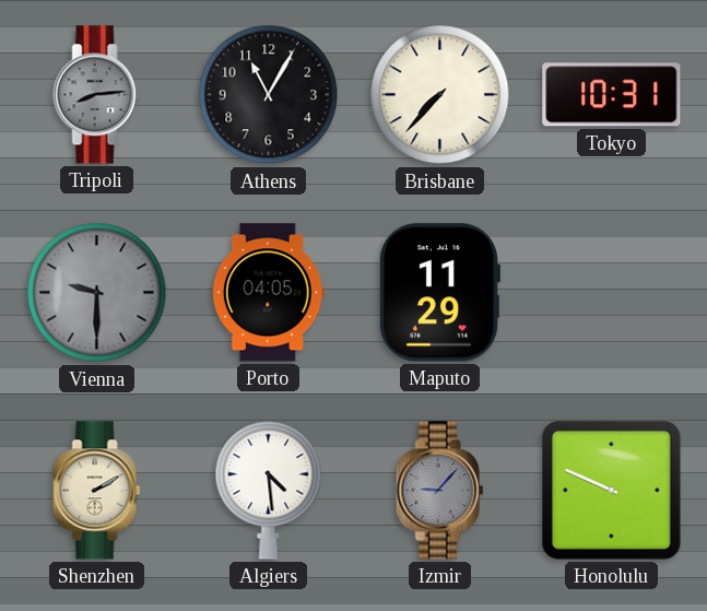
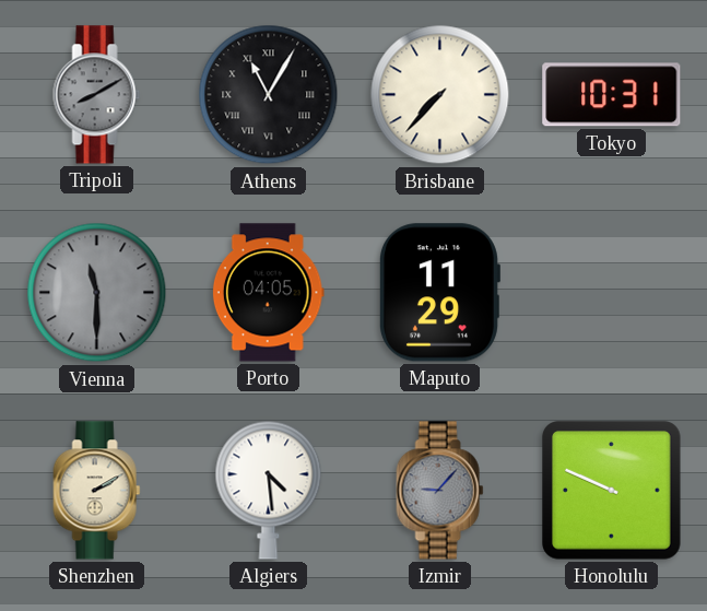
Tripoli: 8:14 -> 8:10
Athens numerals: Arabic -> Roman
Vienna: 9:30 -> 11:30
